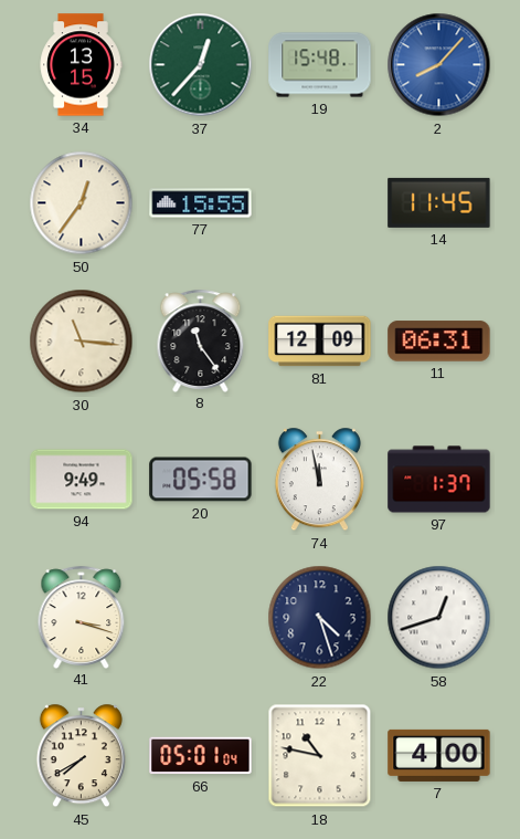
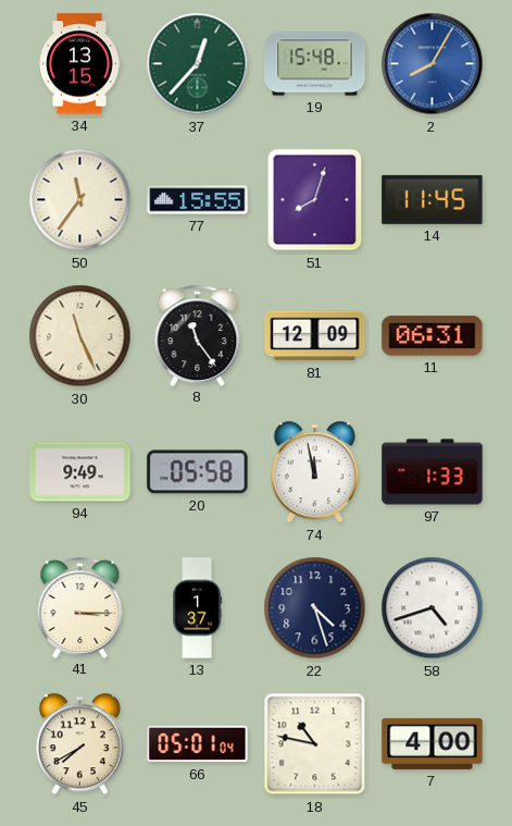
2: 8:07 -> 8:05
50: 12:36 -> 11:36
51: none -> 8:03
30: 11:16 -> 11:26
97: 1:37 -> 1:33
41: 3:18 -> 3:15
13: none -> 1:37
58: 12:42 -> 4:42
